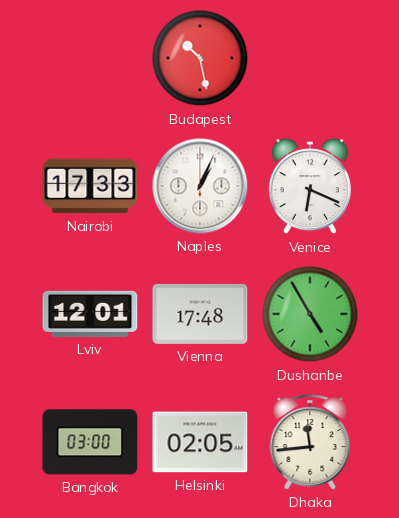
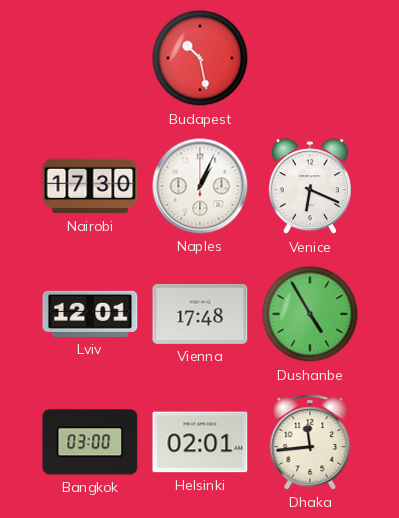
Nairobi: 17:33 -> 17:30
Helsinki: 02:05 -> 02:01
